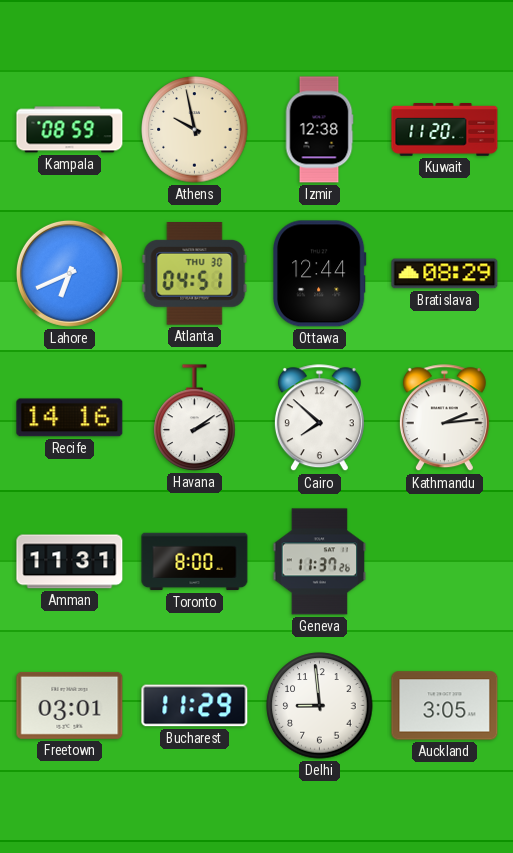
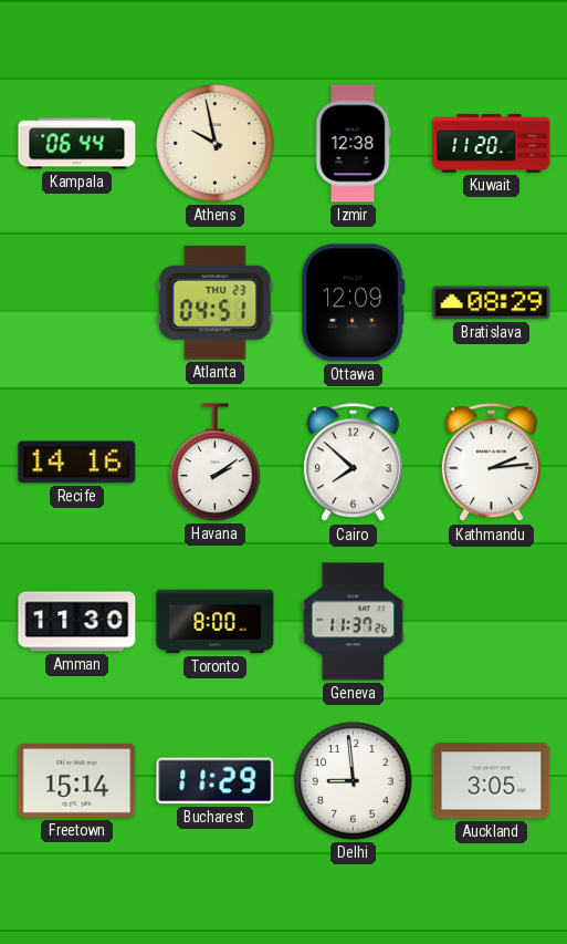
Kampala: 08:59 -> 06:44
Lahore: 6:41 -> none
Atlanta date: THU 30 -> THU 23
Ottawa: 12:44 -> 12:09
Amman: 11:31 -> 11:30
Freetown: 03:01 -> 15:14
